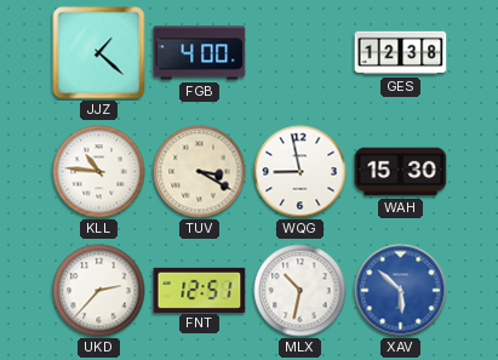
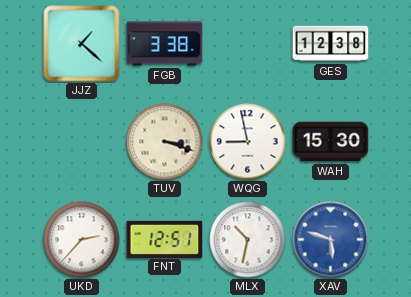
FGB: 4:00 -> 3:38
KLL: 10:46 -> none
TUV: 3:20 -> 3:18
XAV: 5:52 -> 5:48
